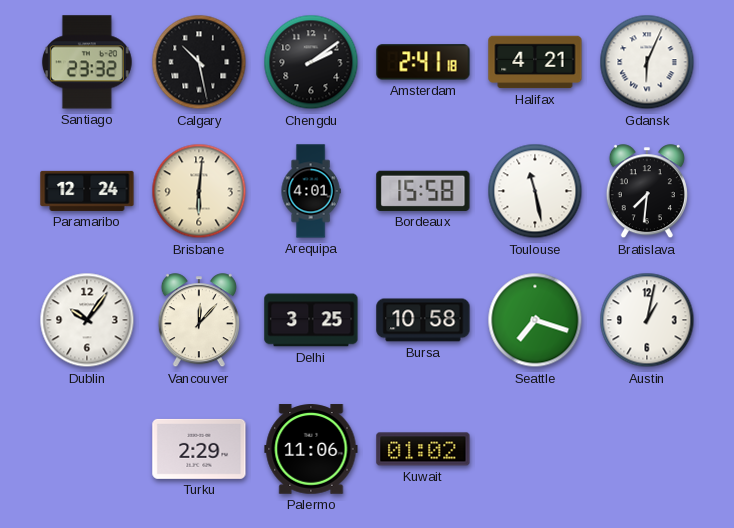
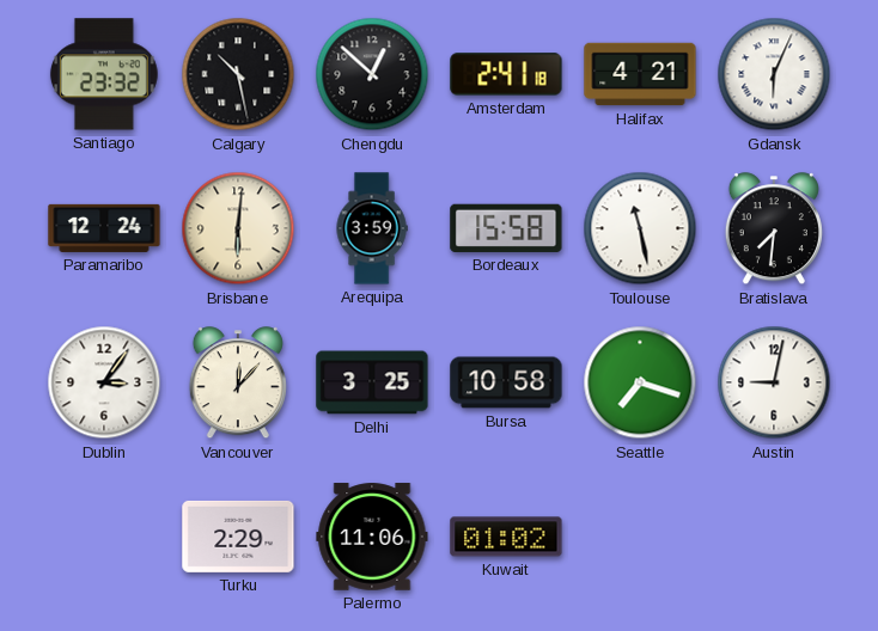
Chengdu: 2:09 -> 12:52
Arequipa: 4:01 -> 3:59
Dublin: 10:06 -> 3:06
Austin: 1:02 -> 9:02
